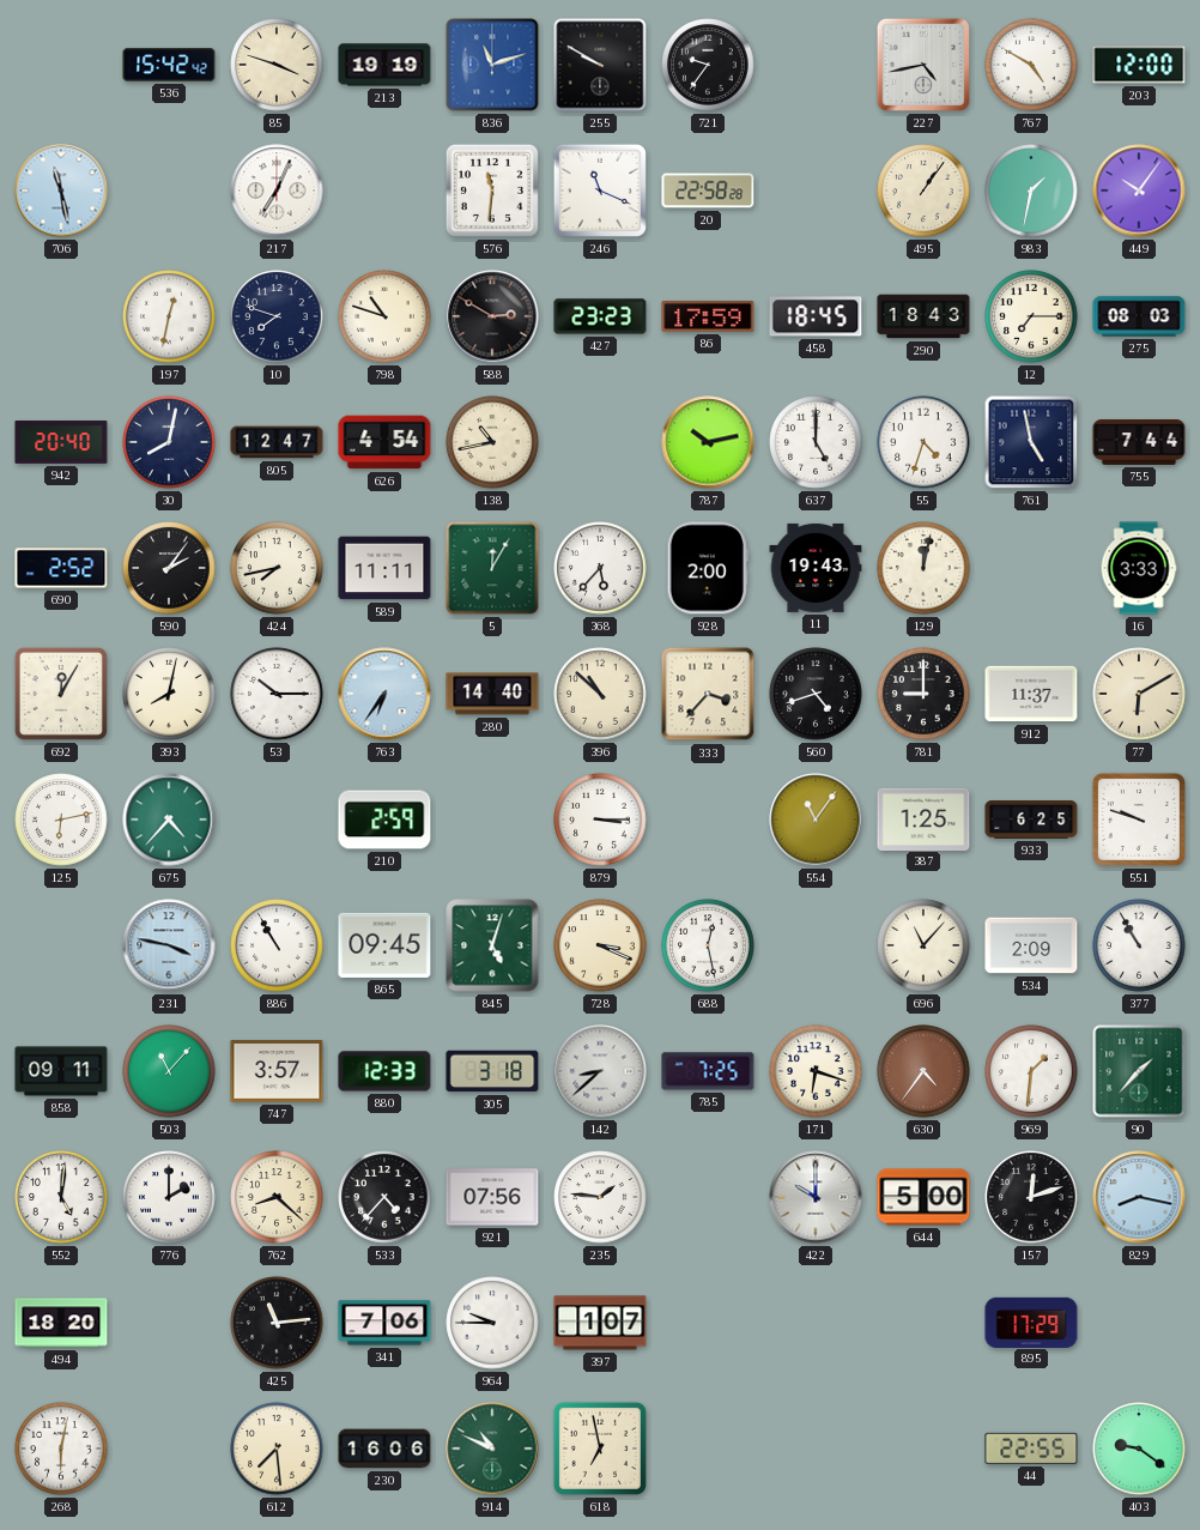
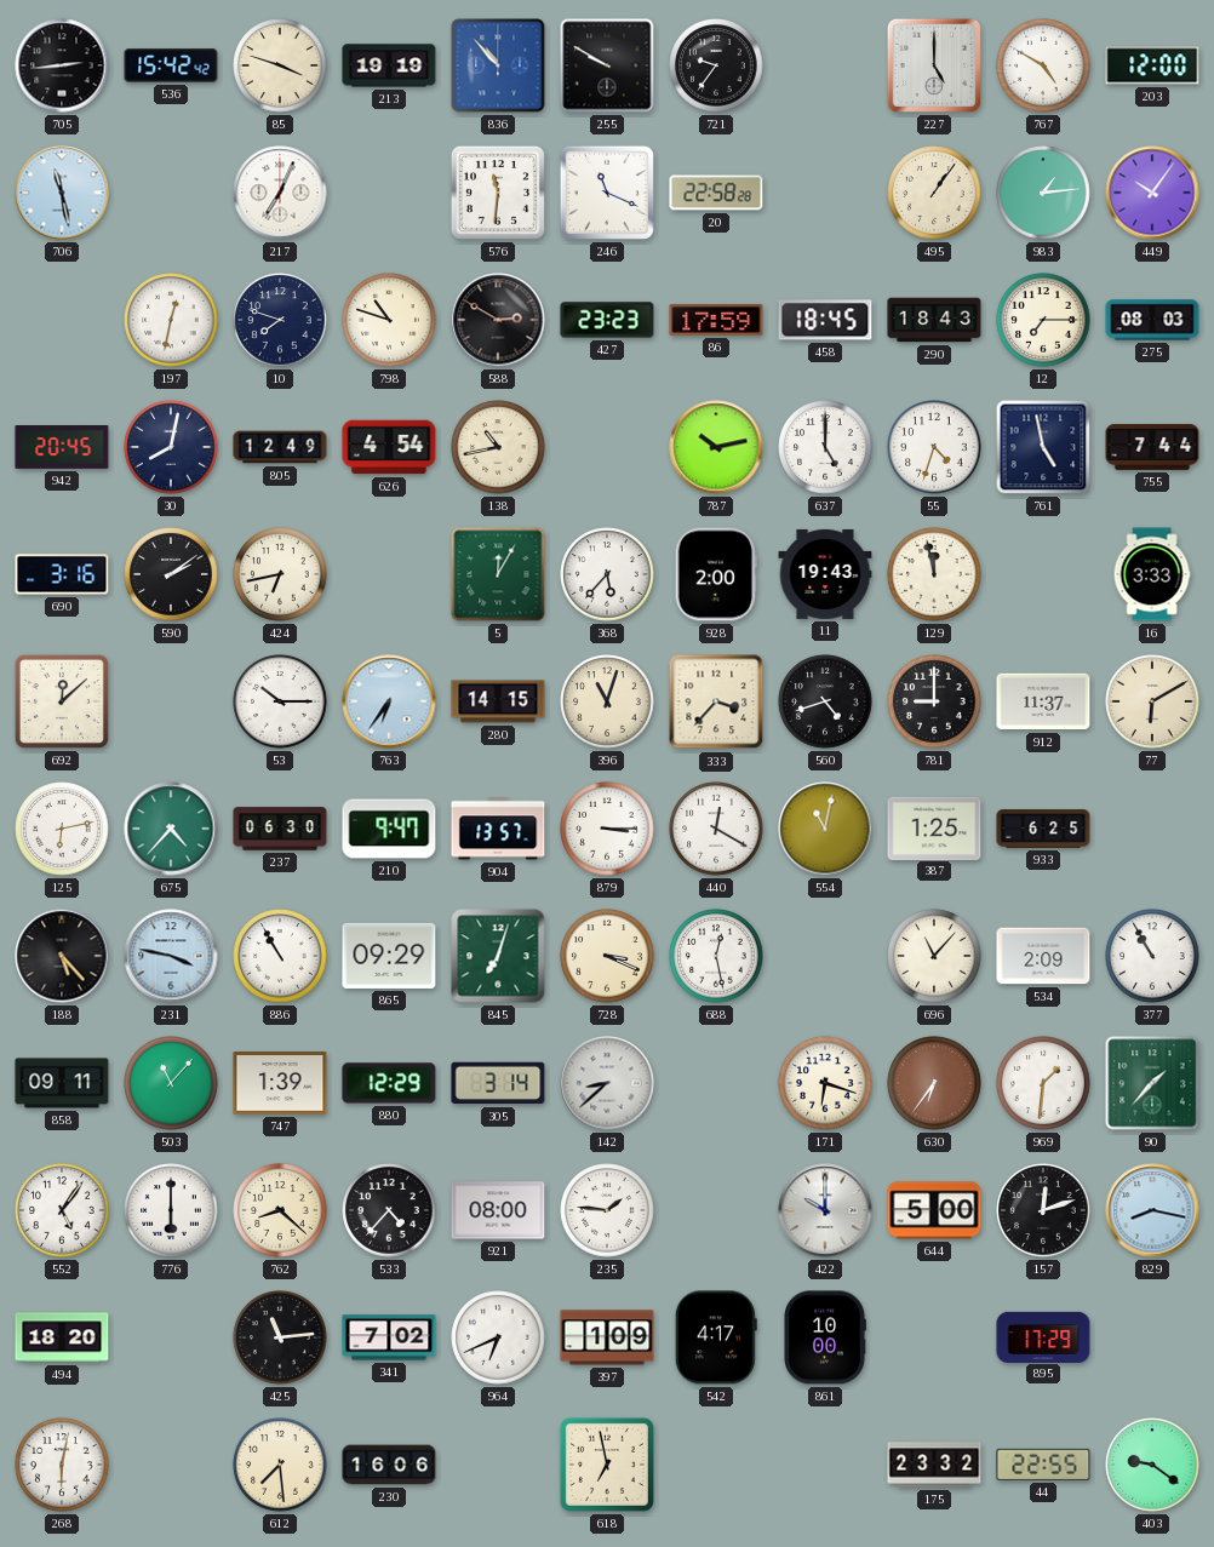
705: none -> 2:44
836: 11:12 -> 10:53
227: 4:43 -> 5:00
983: 1:32 -> 1:14
942: 20:40 -> 20:45
805: 12:47 -> 12:49
690: 2:52 -> 3:16
590: 2:06 -> 2:09
424: 7:43 -> 6:43
589: 11:11 -> none
129: 12:02 -> 11:58
692: 12:05 -> 12:08
393: 8:02 -> none
280: 14:40 -> 14:15
396: 10:52 -> 11:03
237: none -> 06:30
210: 2:59 -> 9:47
904: none -> 13:57
440: none -> 12:20
554: 11:06 -> 11:02
551: 9:48 -> none
188: none -> 5:23
865: 09:45 -> 09:29
845: 5:03 -> 7:03
747: 3:57 -> 1:39
880: 12:33 -> 12:29
305: 3:18 -> 3:14
785: 7:25 -> none
630: 4:36 -> 6:36
552: 5:01 -> 5:06
776: 2:00 -> 6:00
921: 07:56 -> 08:00
341: 7:06 -> 7:02
964: 9:45 -> 6:41
397: 1:07 -> 1:09
542: none -> 4:17
861: none -> 10:00
914: 10:49 -> none
175: none -> 23:32
